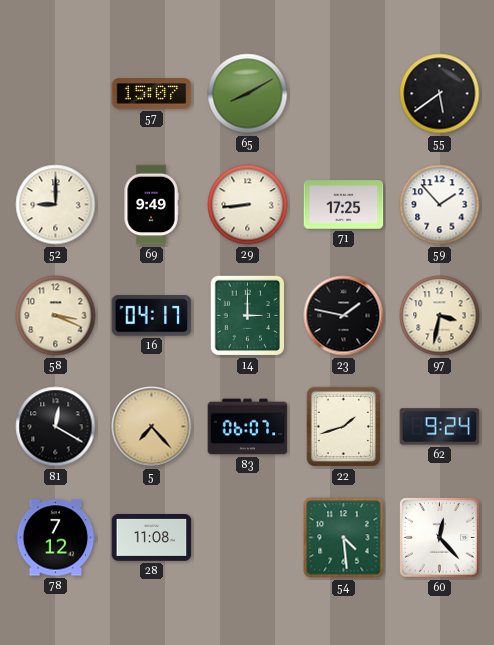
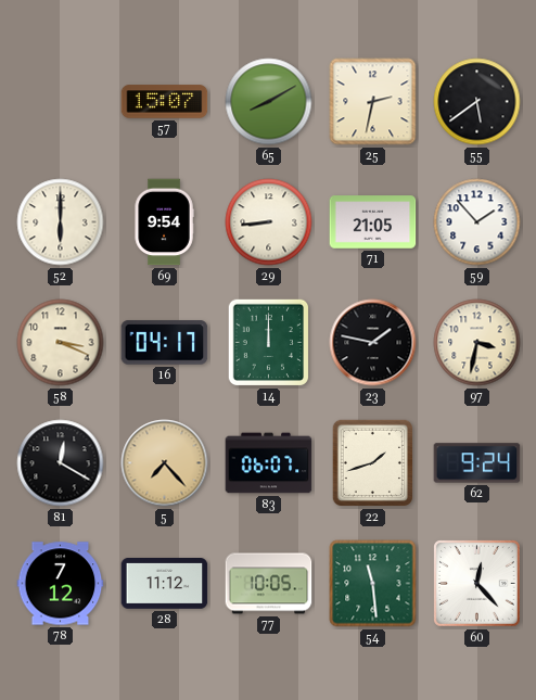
25: none -> 2:32
52: 9:00 -> 6:00
69: 9:49 -> 9:54
71: 17:25 -> 21:05
14: 3:00 -> 12:00
28: 11:08 -> 11:12
77: none -> 10:05
54: 4:29 -> 11:29
